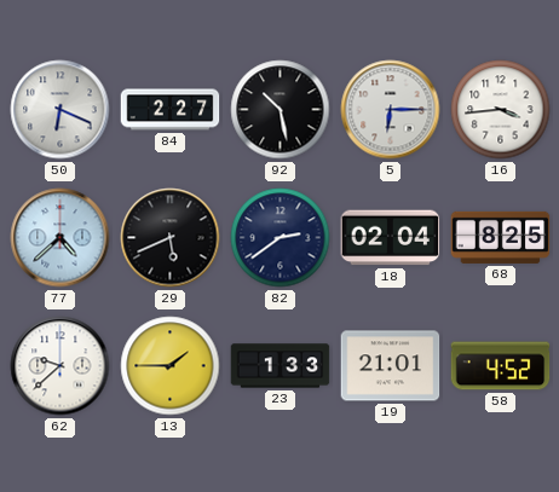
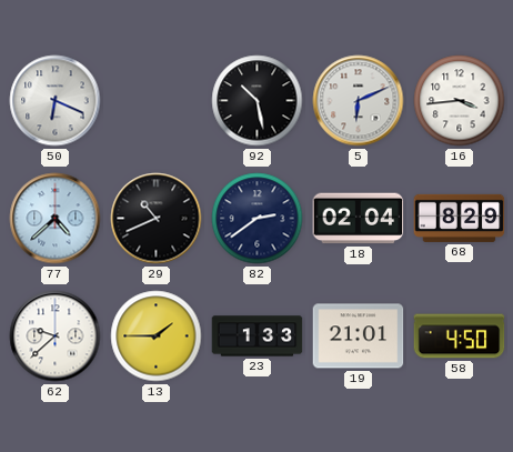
84: 2:27 -> none
5: 6:15 -> 6:11
29: 5:41 -> 10:41
68: 8:25 -> 8:29
58: 4:52 -> 4:50
